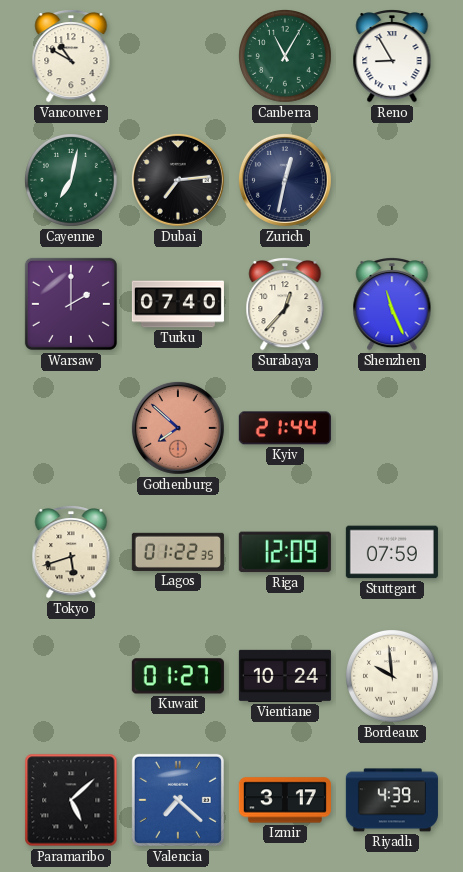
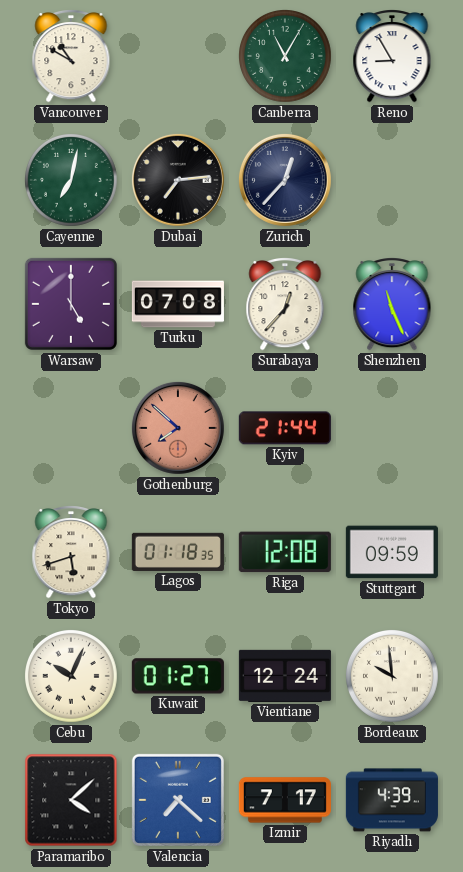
Zurich: 12:32 -> 12:37
Warsaw: 2:00 -> 5:00
Turku: 07:40 -> 07:08
Lagos: 01:22 -> 01:18
Riga: 12:09 -> 12:08
Stuttgart: 07:59 -> 09:59
Cebu: none -> 10:04
Vientiane: 10:24 -> 12:24
Paramaribo: 5:08 -> 4:08
Izmir: 3:17 -> 7:17
